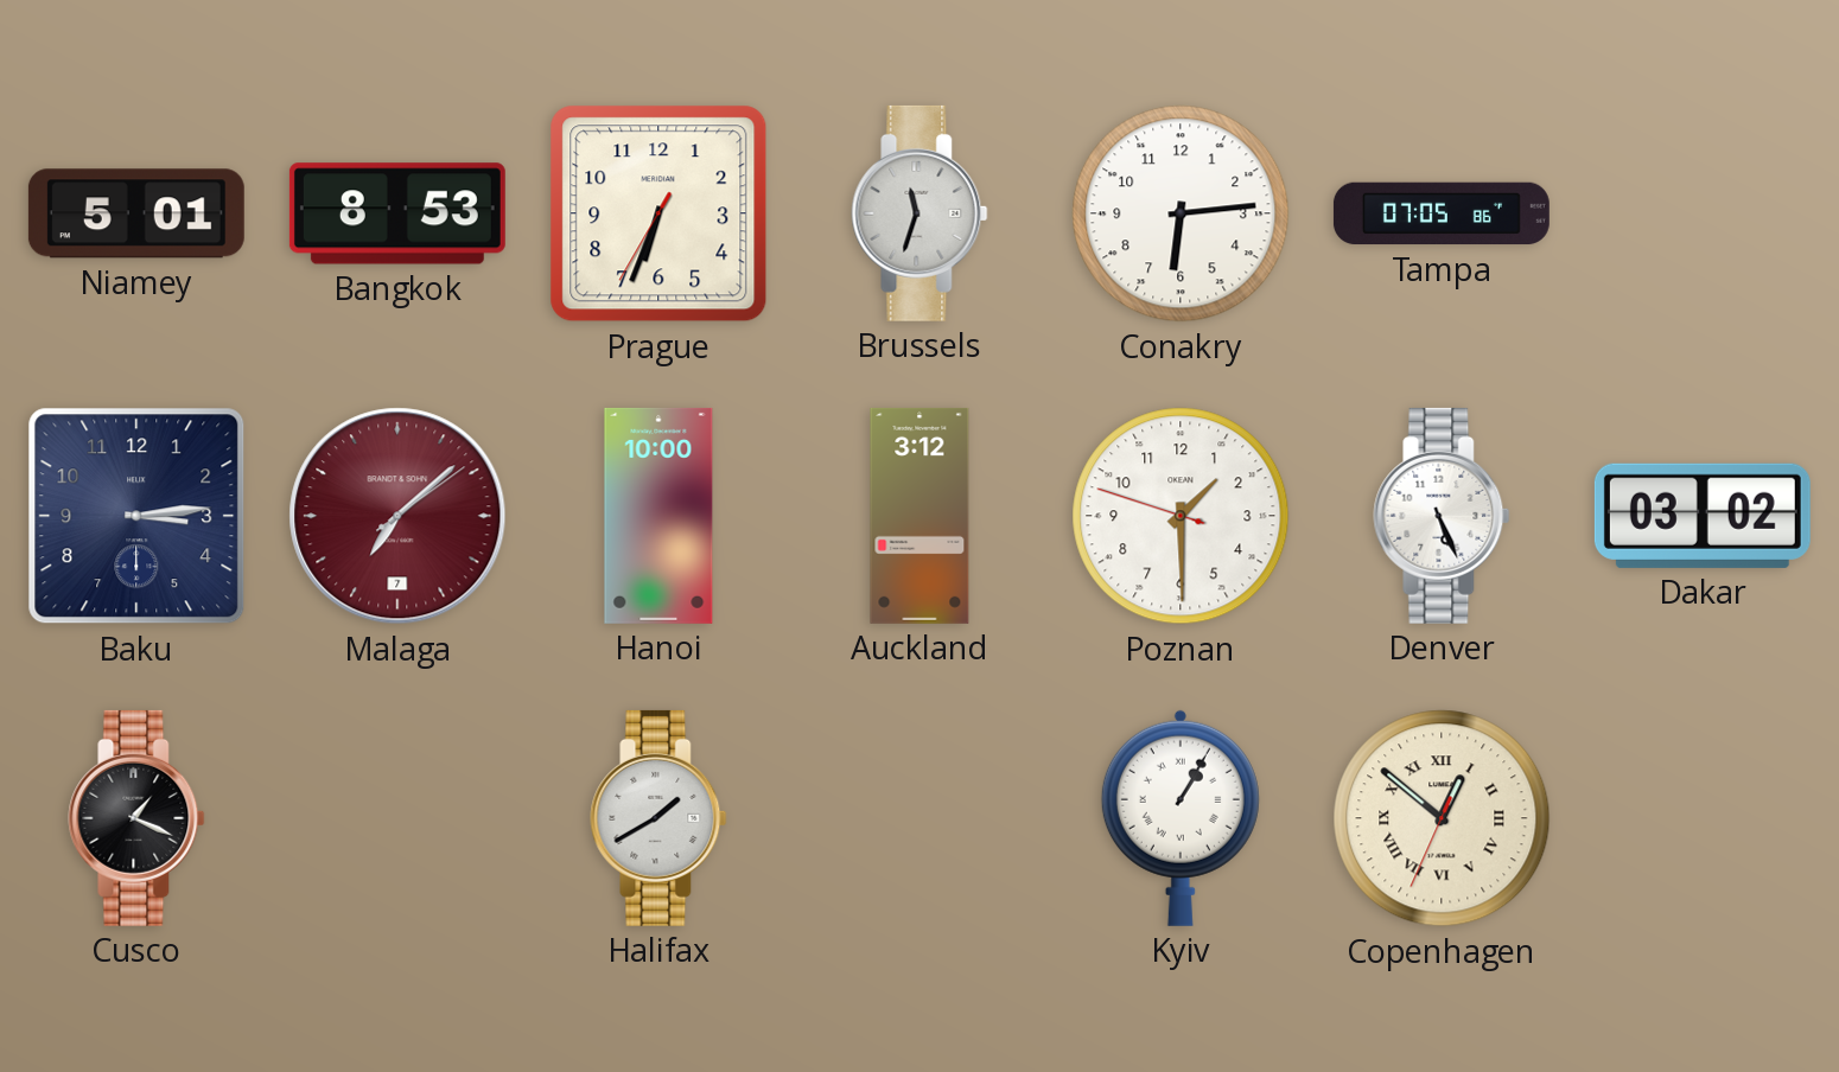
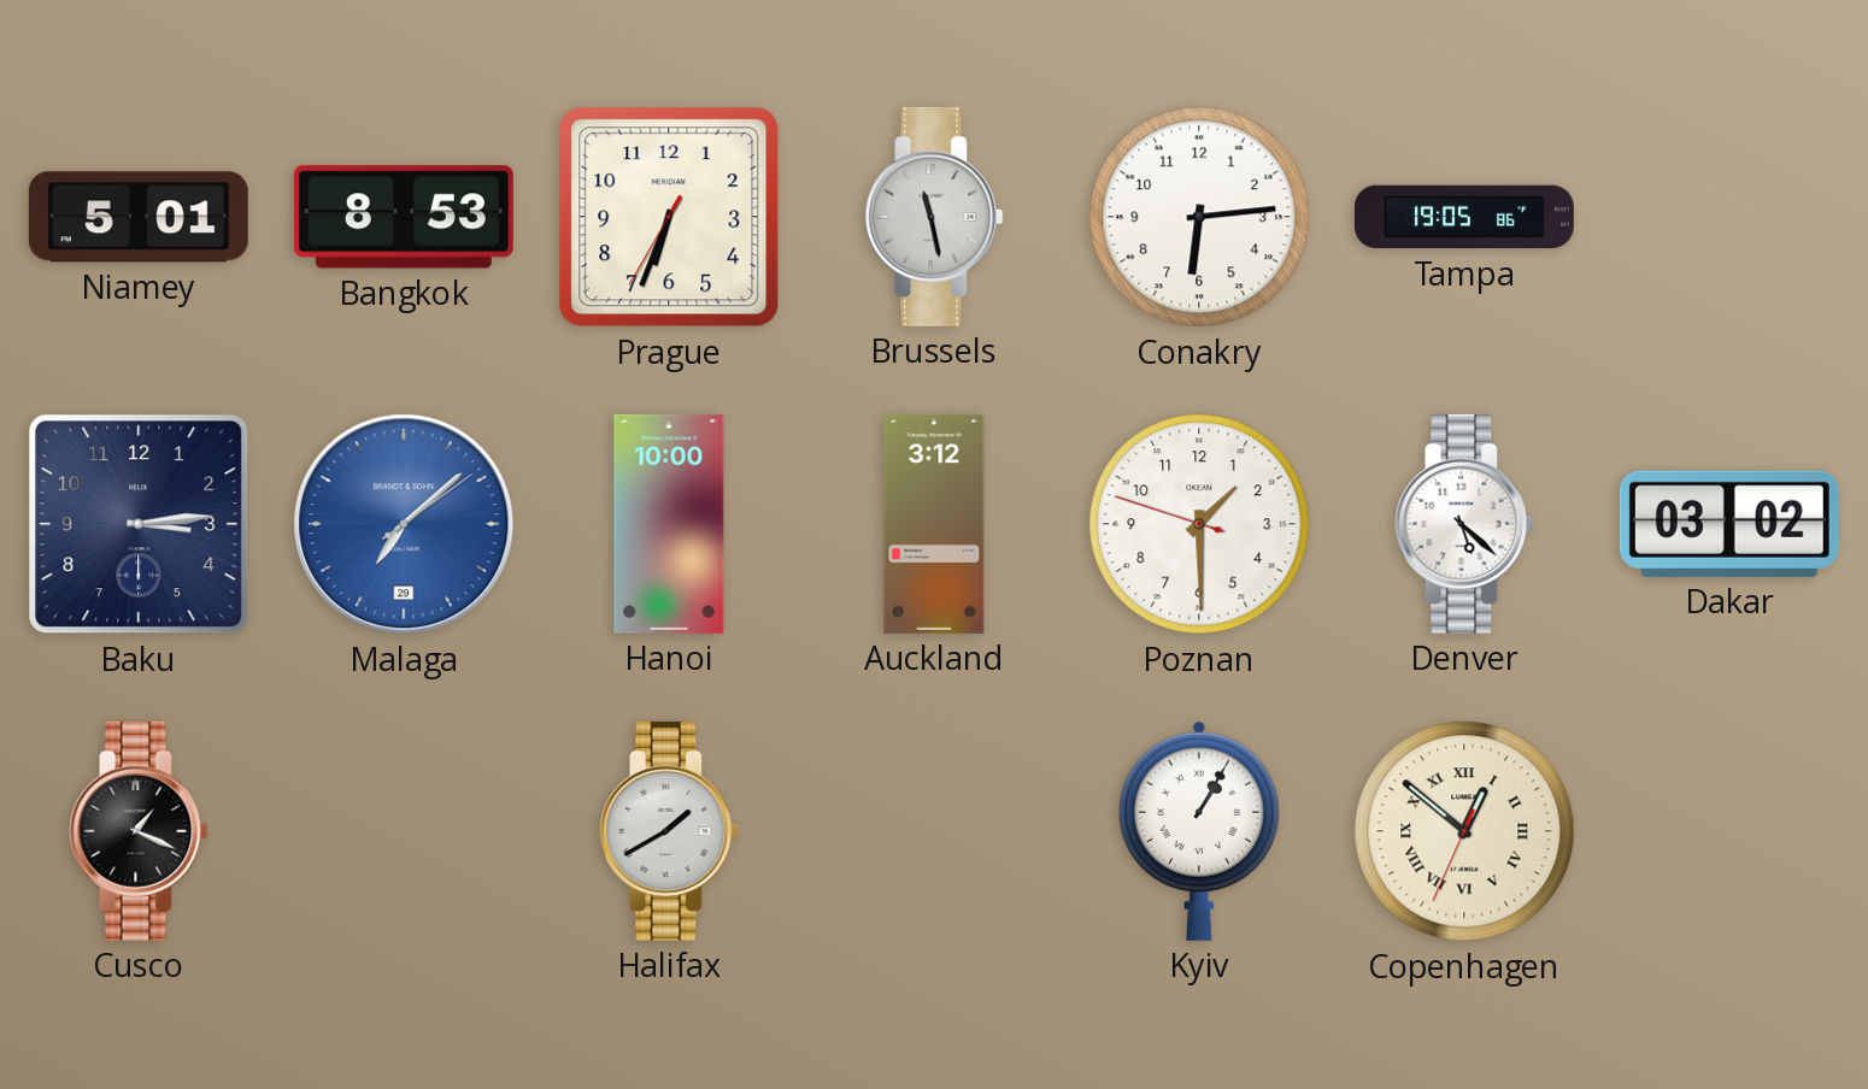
Brussels: 11:33 -> 11:28
Tampa: 07:05 -> 19:05
Malaga date: 7 -> 29
Malaga dial: burgundy -> blue
Denver: 5:26 -> 5:22
